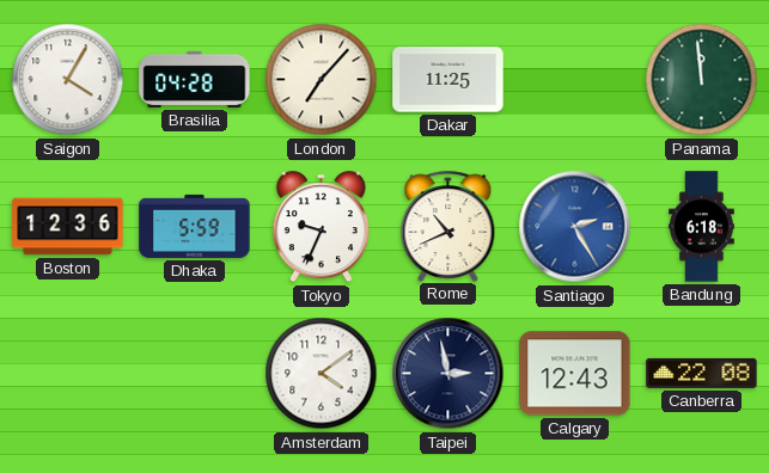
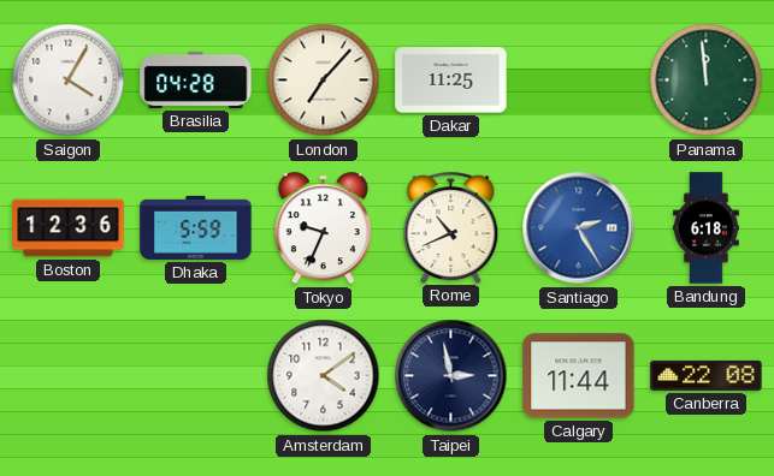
Calgary: 12:43 -> 11:44
